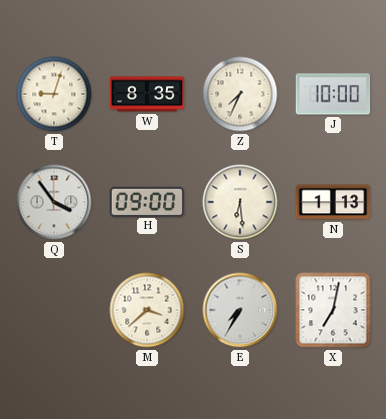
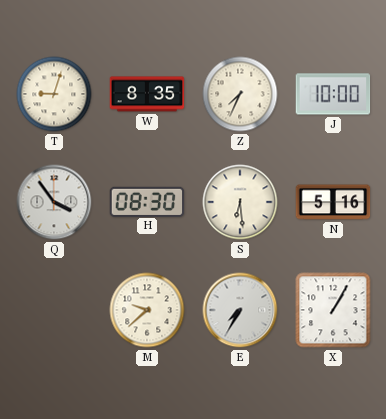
H: 09:00 -> 08:30
N: 1:13 -> 5:16
M: 3:38 -> 9:38
X: 7:02 -> 1:05
